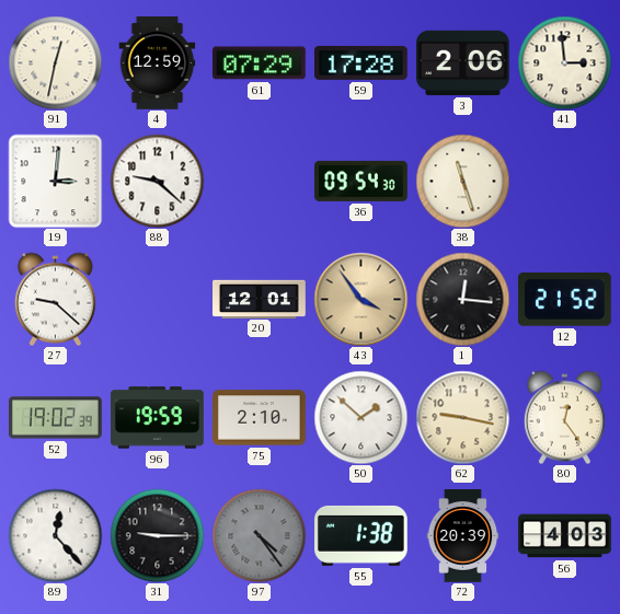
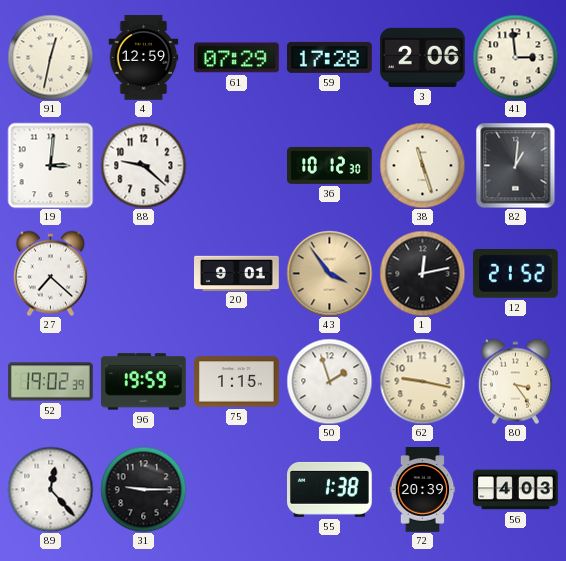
36: 09:54 -> 10:12
82: none -> 1:01
27: 9:22 -> 7:22
20: 12:01 -> 9:01
1: 12:16 -> 12:13
75: 2:10 -> 1:15
50: 1:52 -> 1:57
80: 12:24 -> 3:24
97: 4:24 -> none
